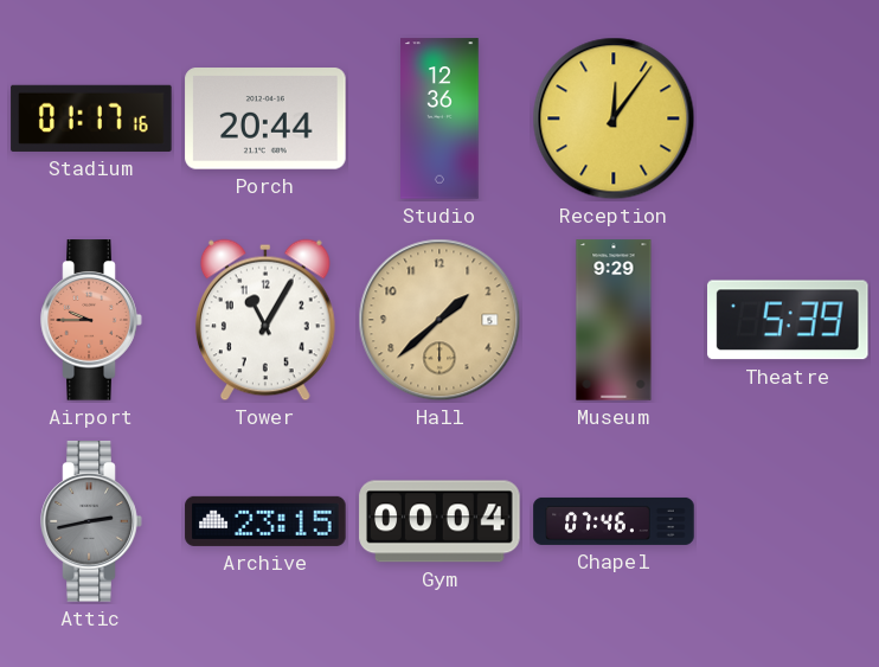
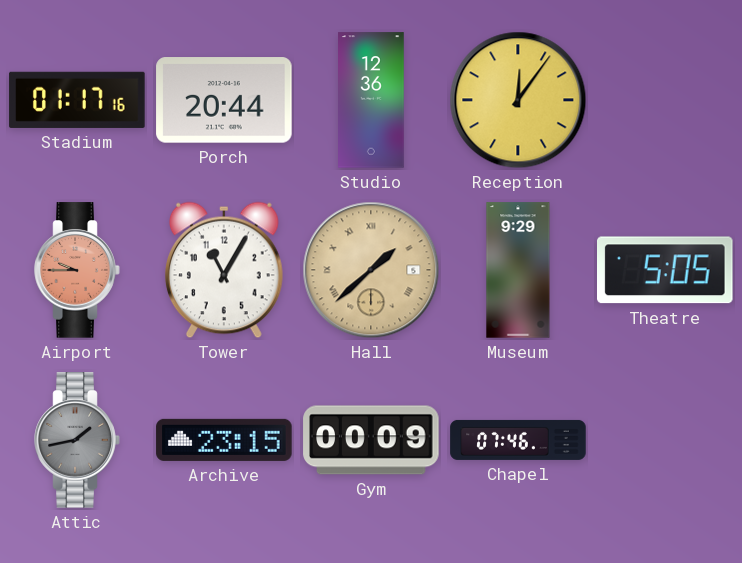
Hall numerals: Arabic -> Roman
Theatre: 5:39 -> 5:05
Attic: 2:43 -> 1:43
Gym: 00:04 -> 00:09
